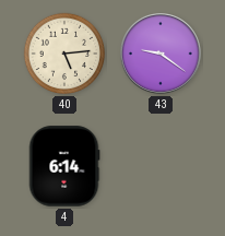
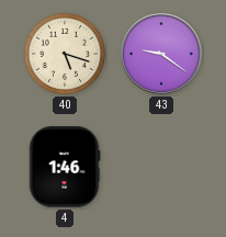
40: 5:14 -> 5:18
4: 6:14 -> 1:46
